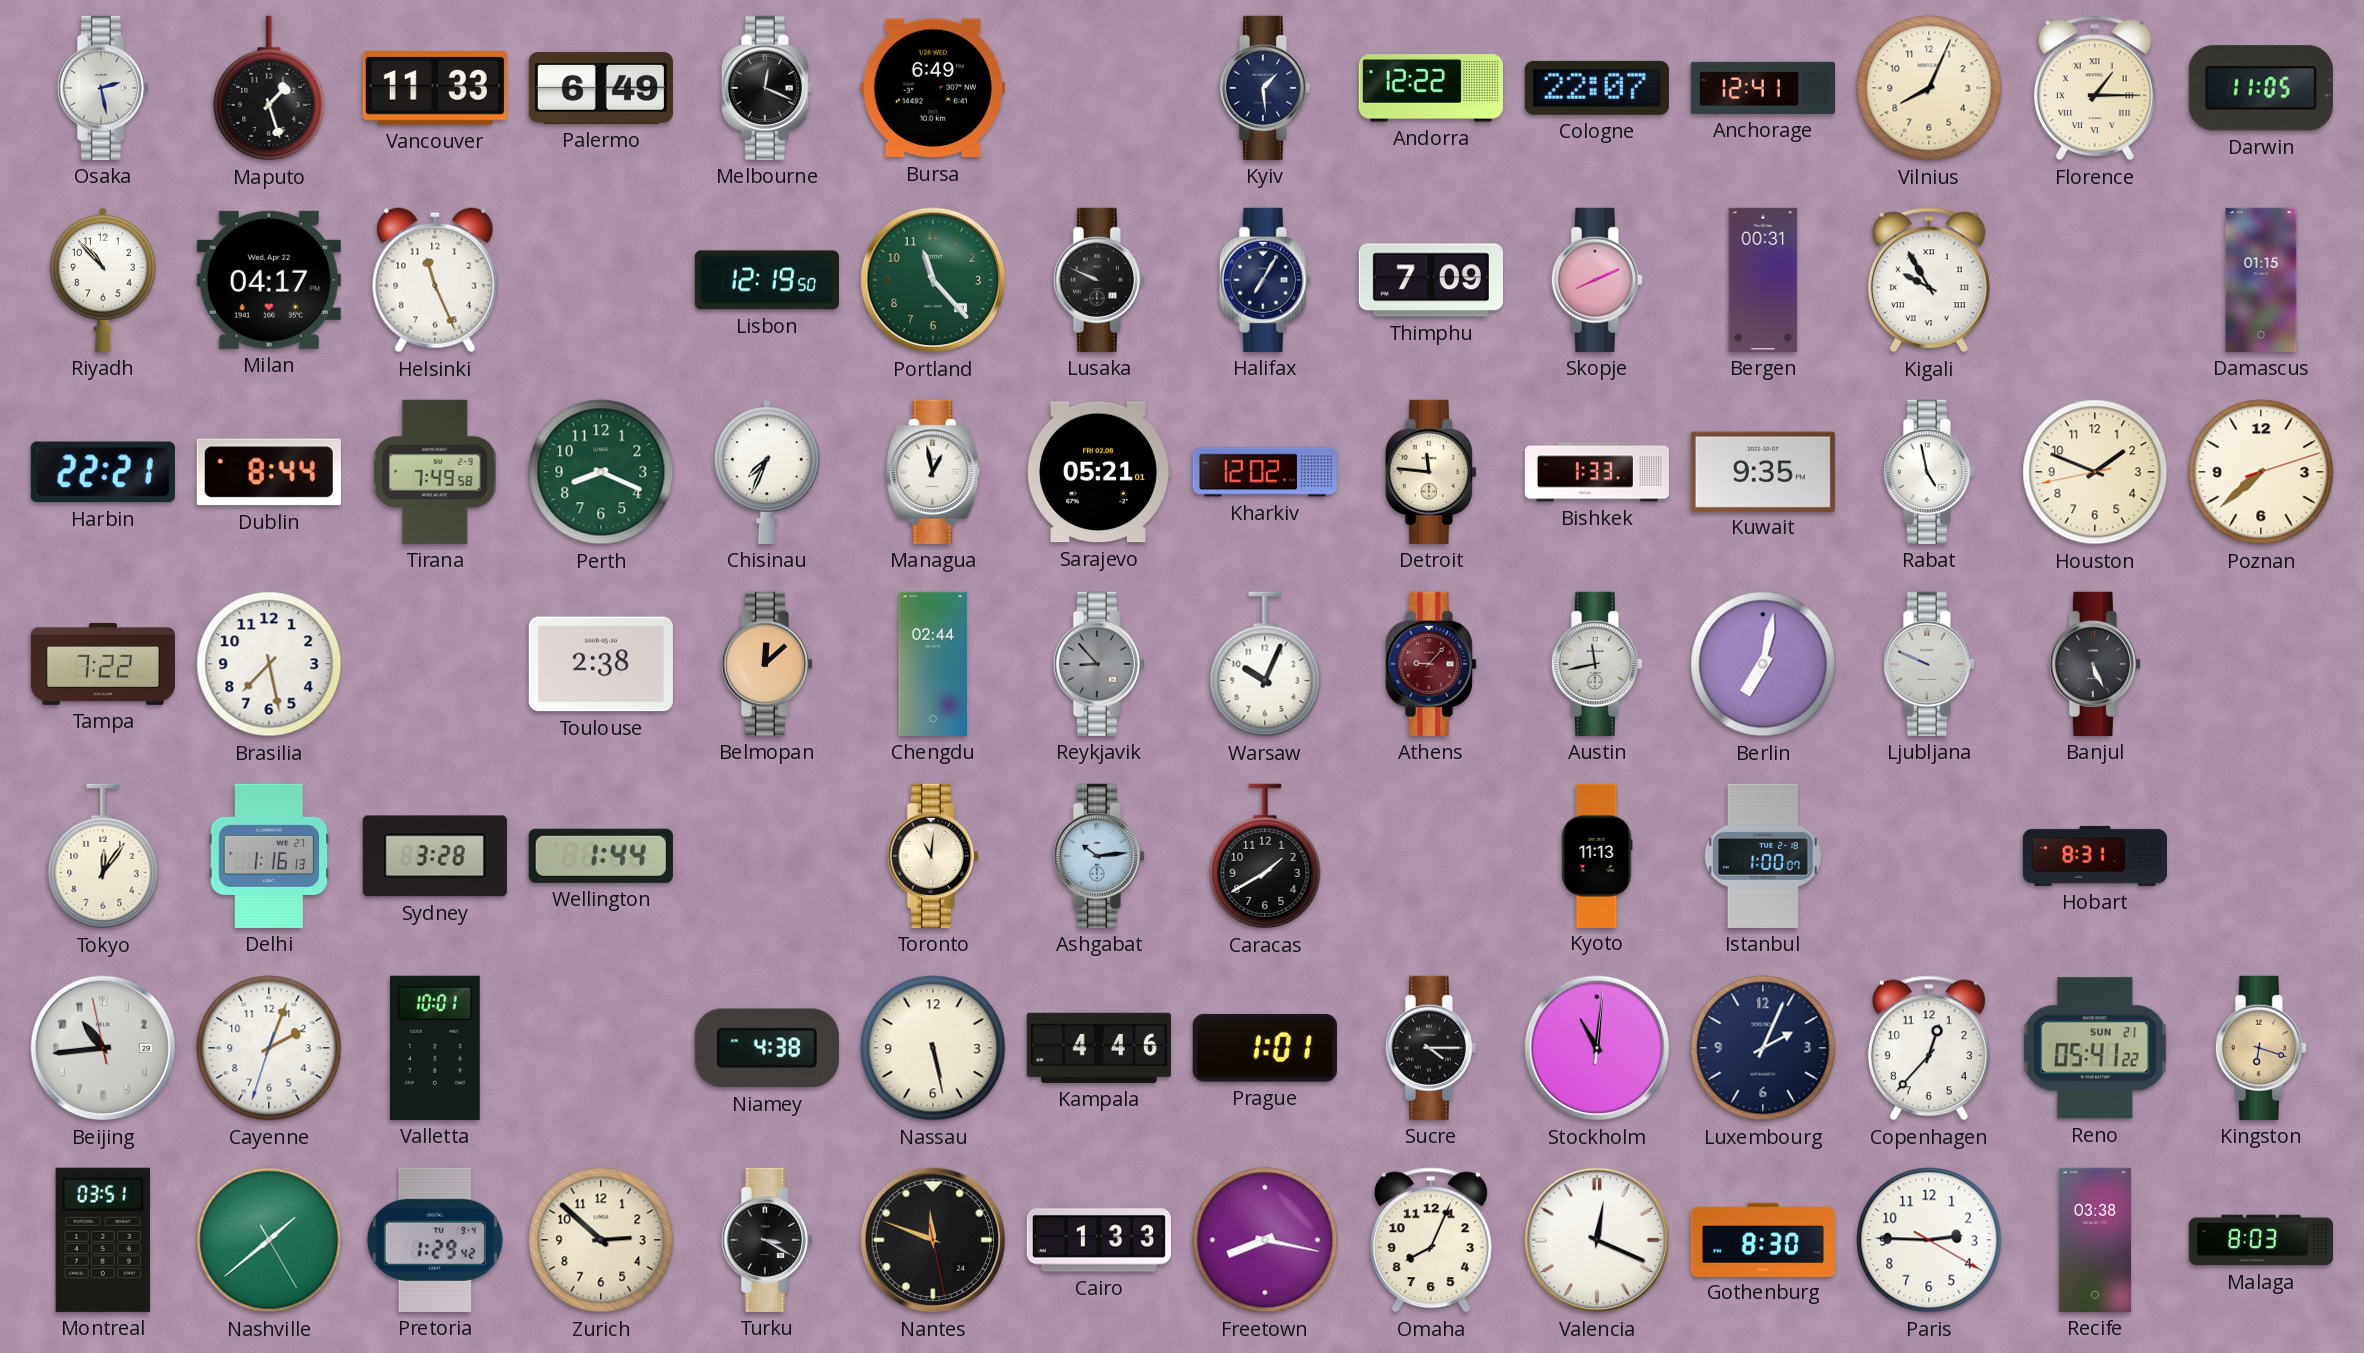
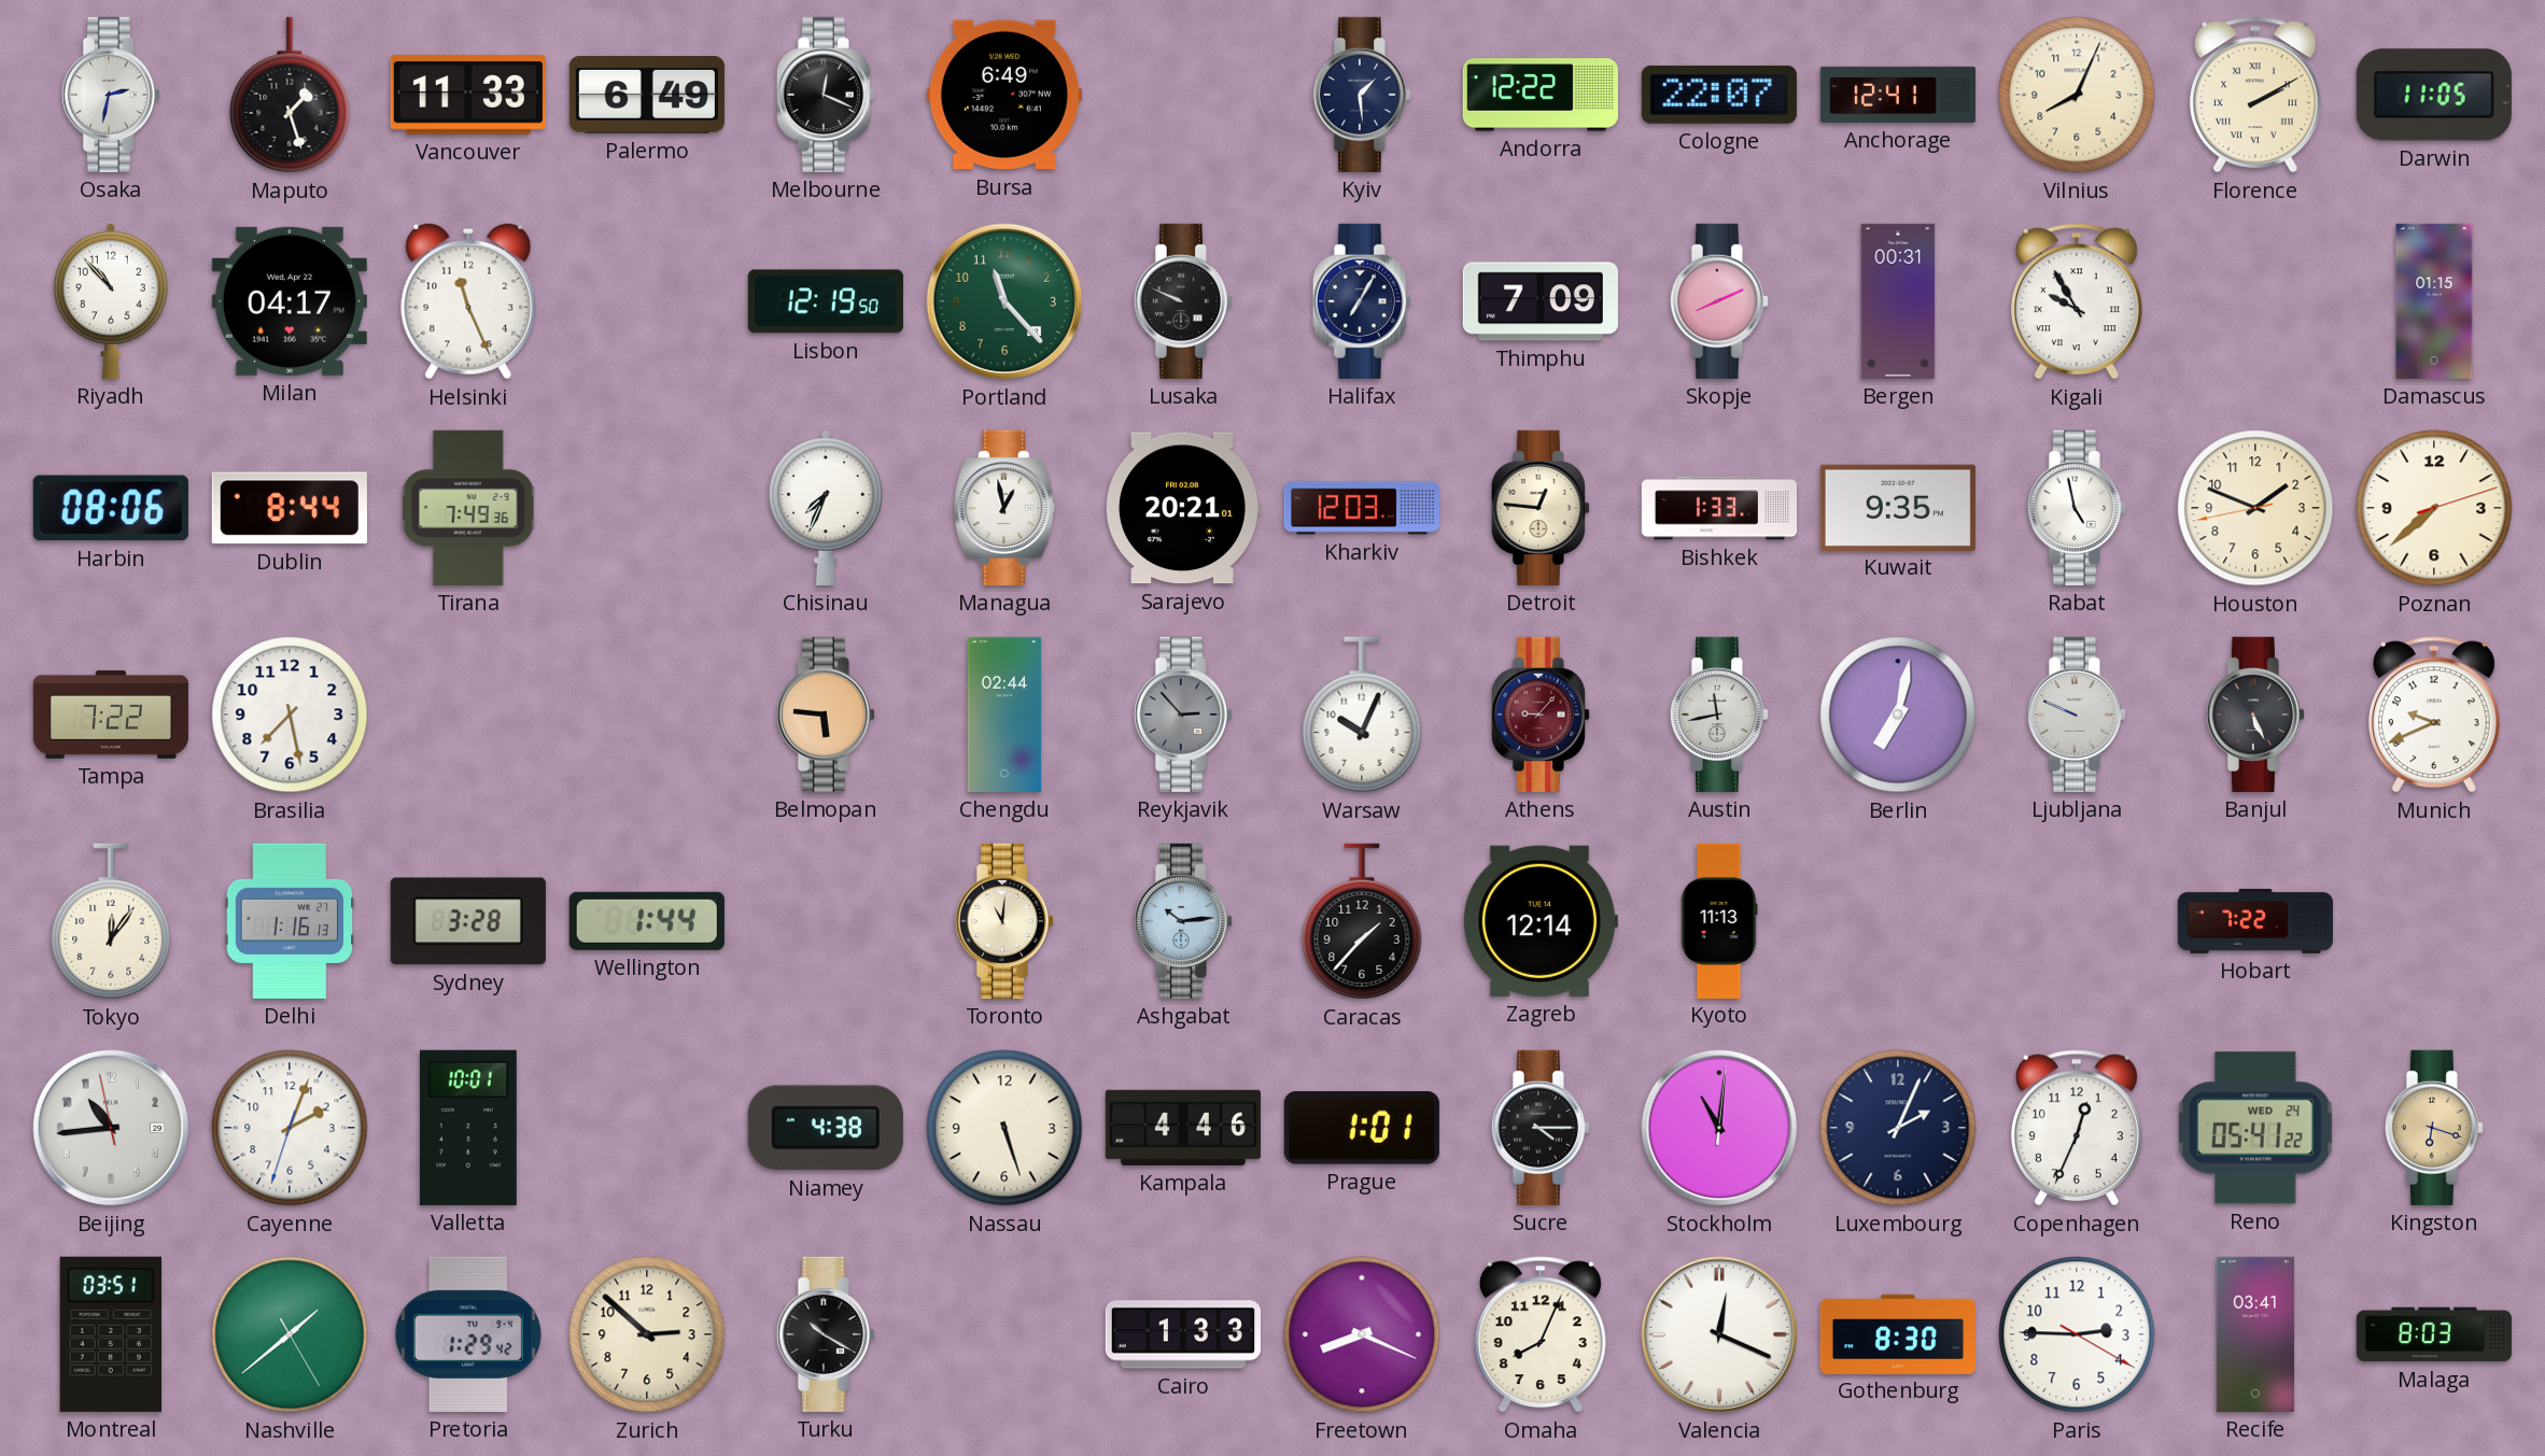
Osaka: 2:28 -> 2:32
Florence: 1:15 -> 2:10
Harbin: 22:21 -> 08:06
Tirana: 7:49:58 -> 7:49:36
Perth: 8:19 -> none
Sarajevo: 05:21 -> 20:21
Kharkiv: 12:02 -> 12:03
Detroit: 11:46 -> 12:46
Toulouse: 2:38 -> none
Belmopan: 12:08 -> 5:46
Reykjavik: 8:53 -> 2:53
Munich: none -> 9:41
Caracas: 1:40 -> 1:37
Zagreb: none -> 12:14
Istanbul: 1:00 -> none
Hobart: 8:31 -> 7:22
Nassau: 5:28 -> 5:27
Copenhagen: 12:37 -> 12:34
Reno date: SUN 21 -> WED 24
Turku: 3:20 -> 10:20
Nantes: 11:48 -> none
Freetown: 8:17 -> 8:19
Recife: 03:38 -> 03:41
